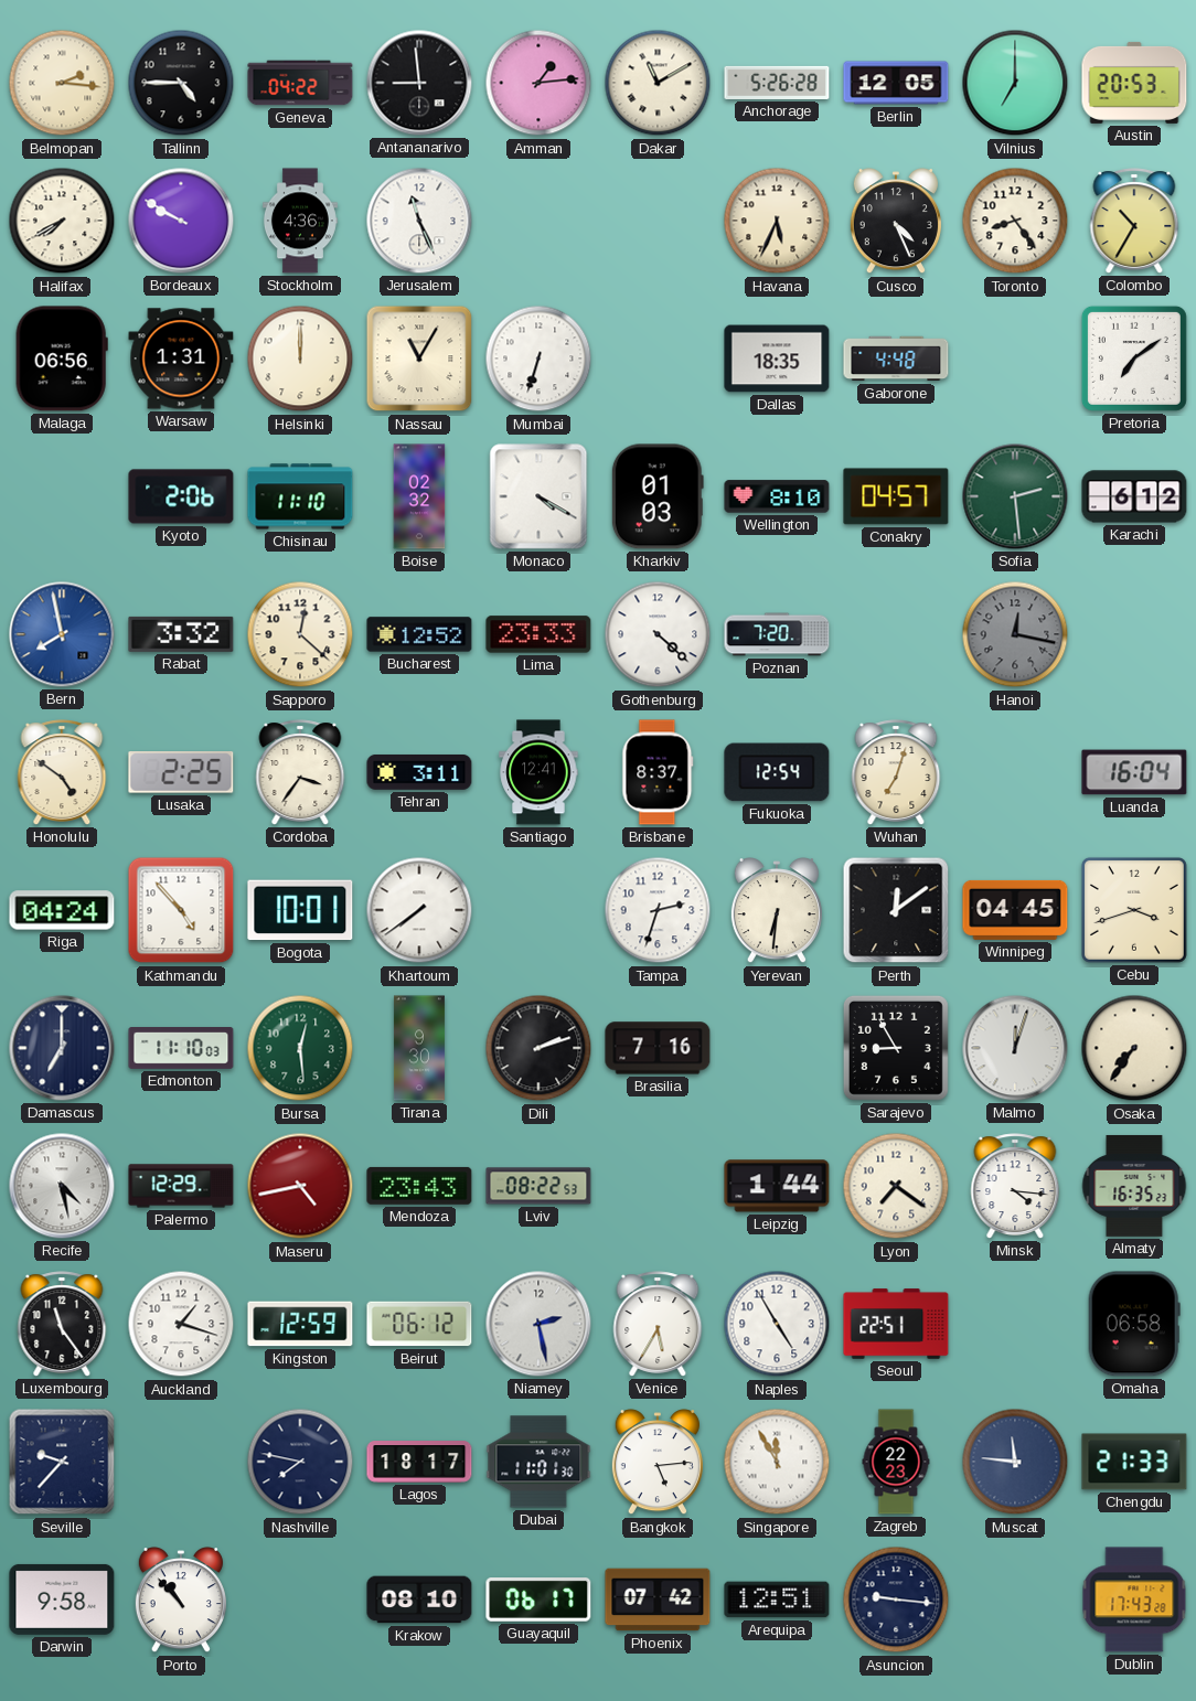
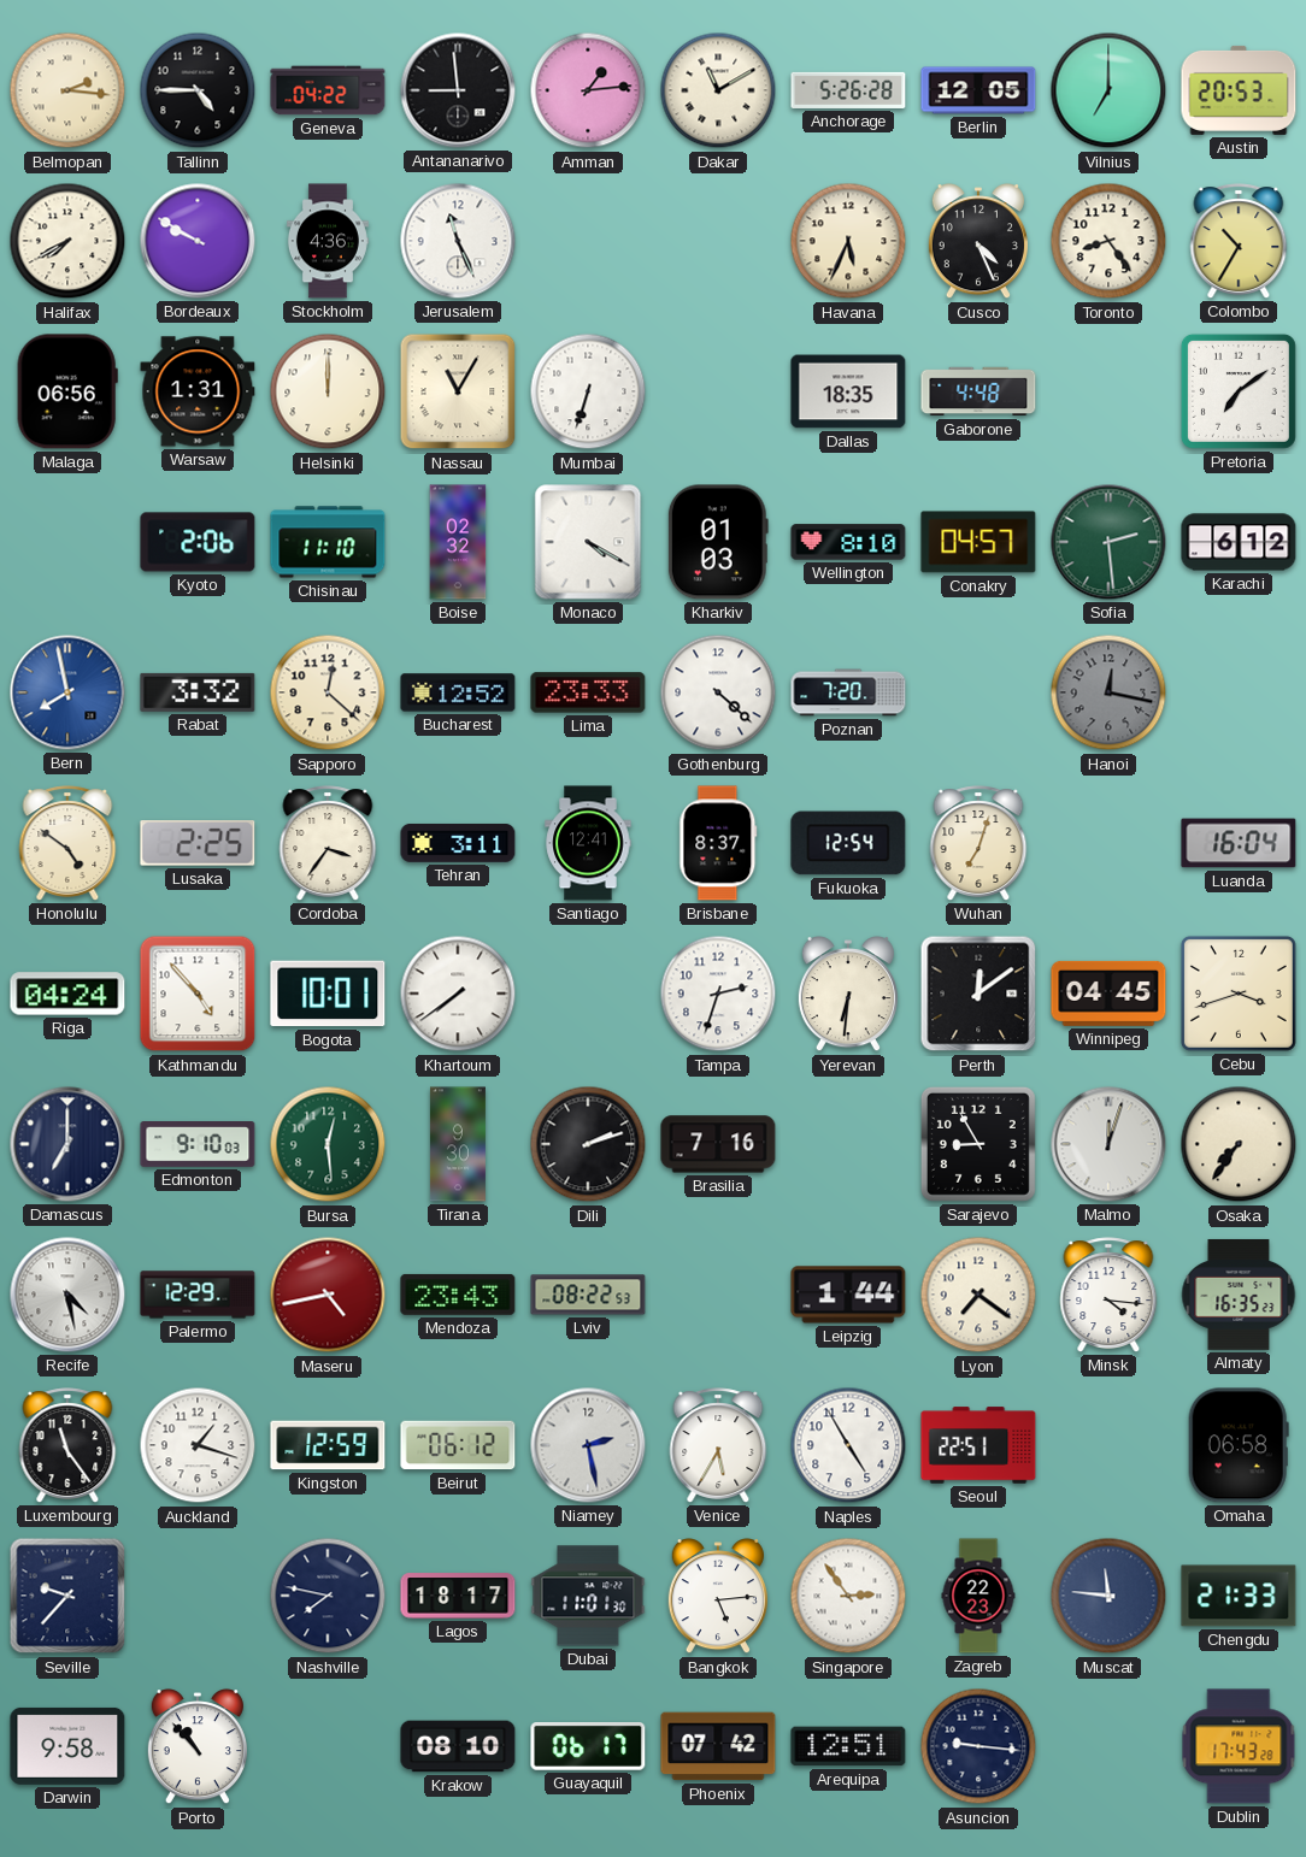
Edmonton: 11:10 -> 9:10
Singapore: 11:55 -> 2:54
